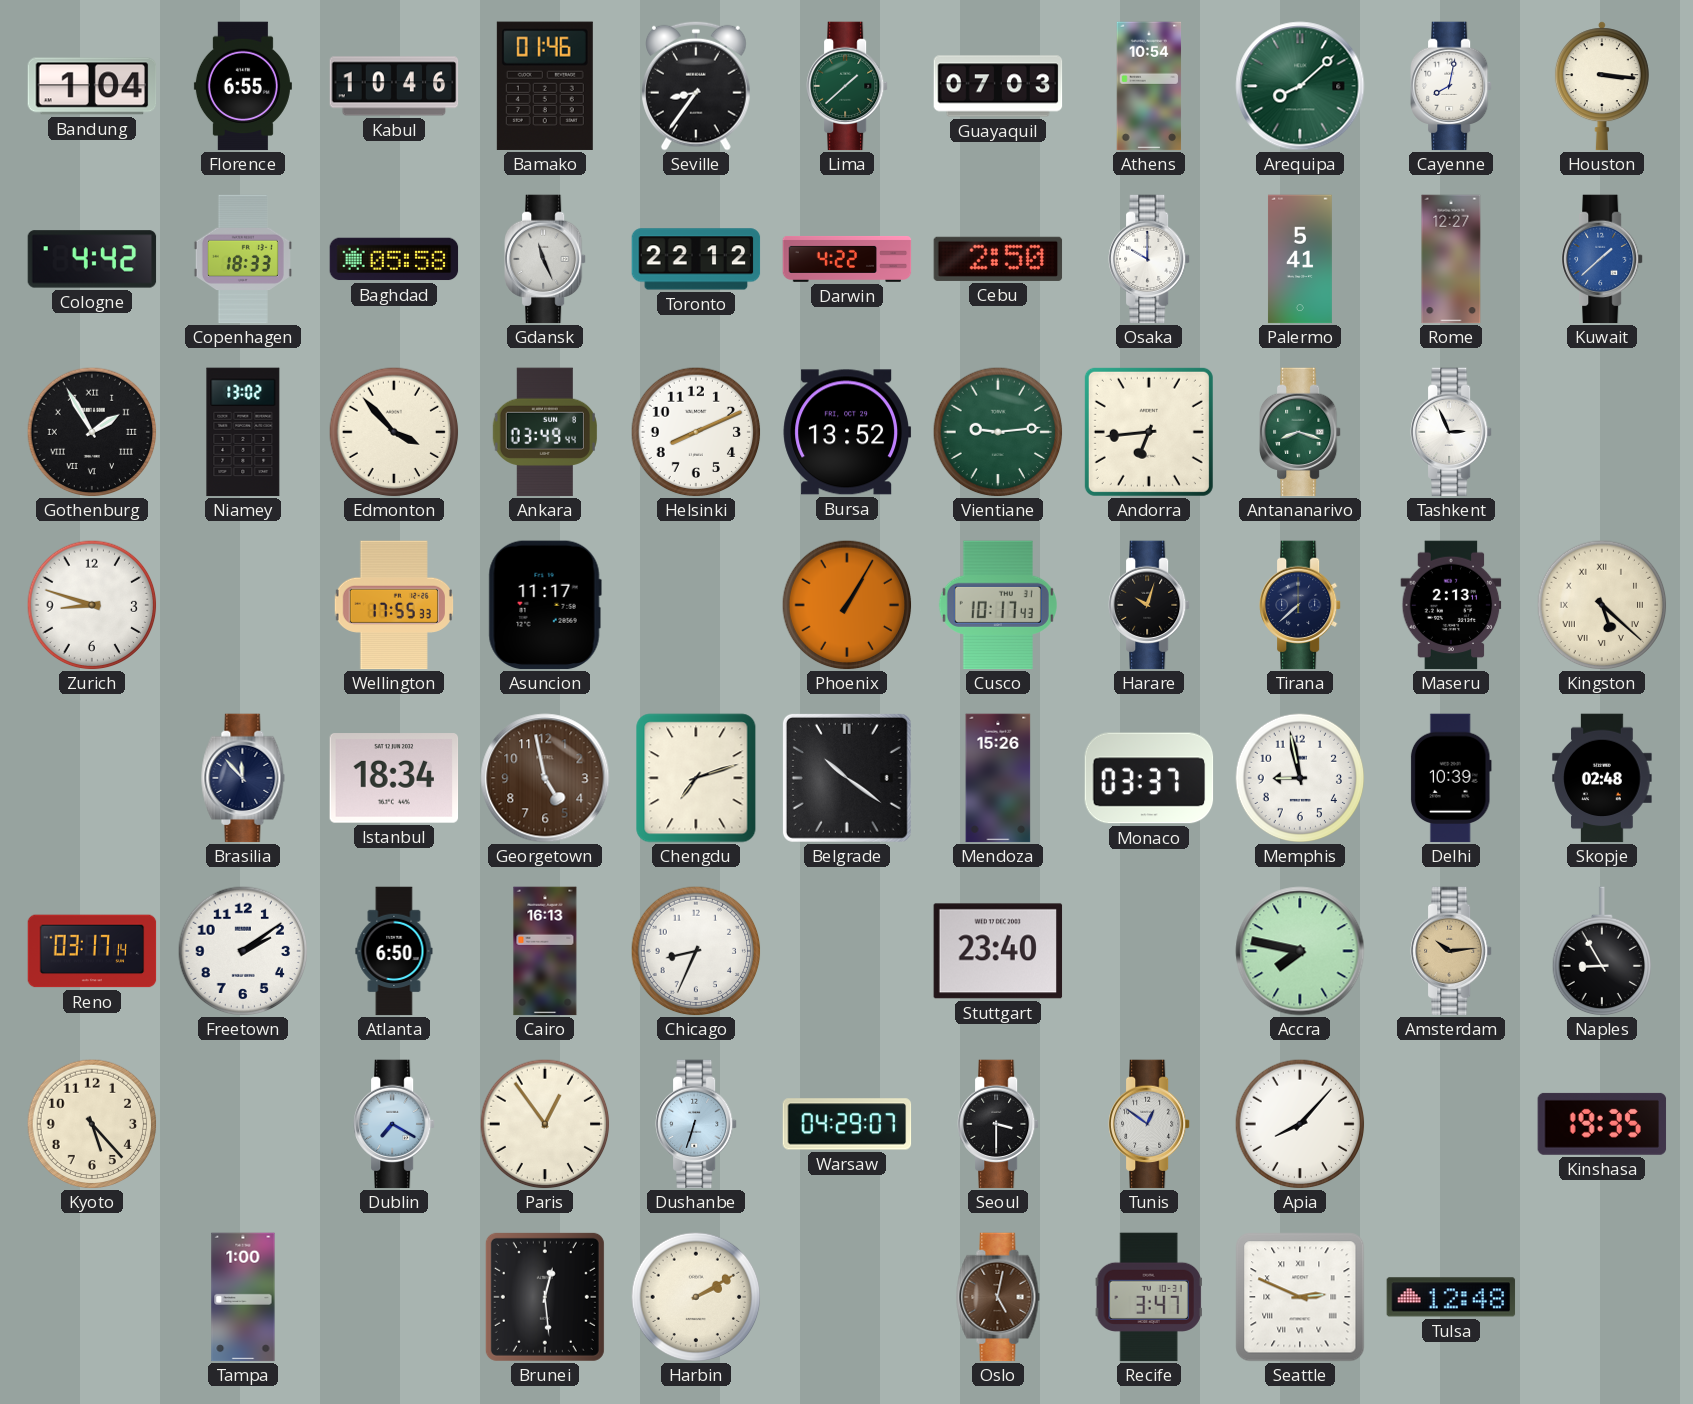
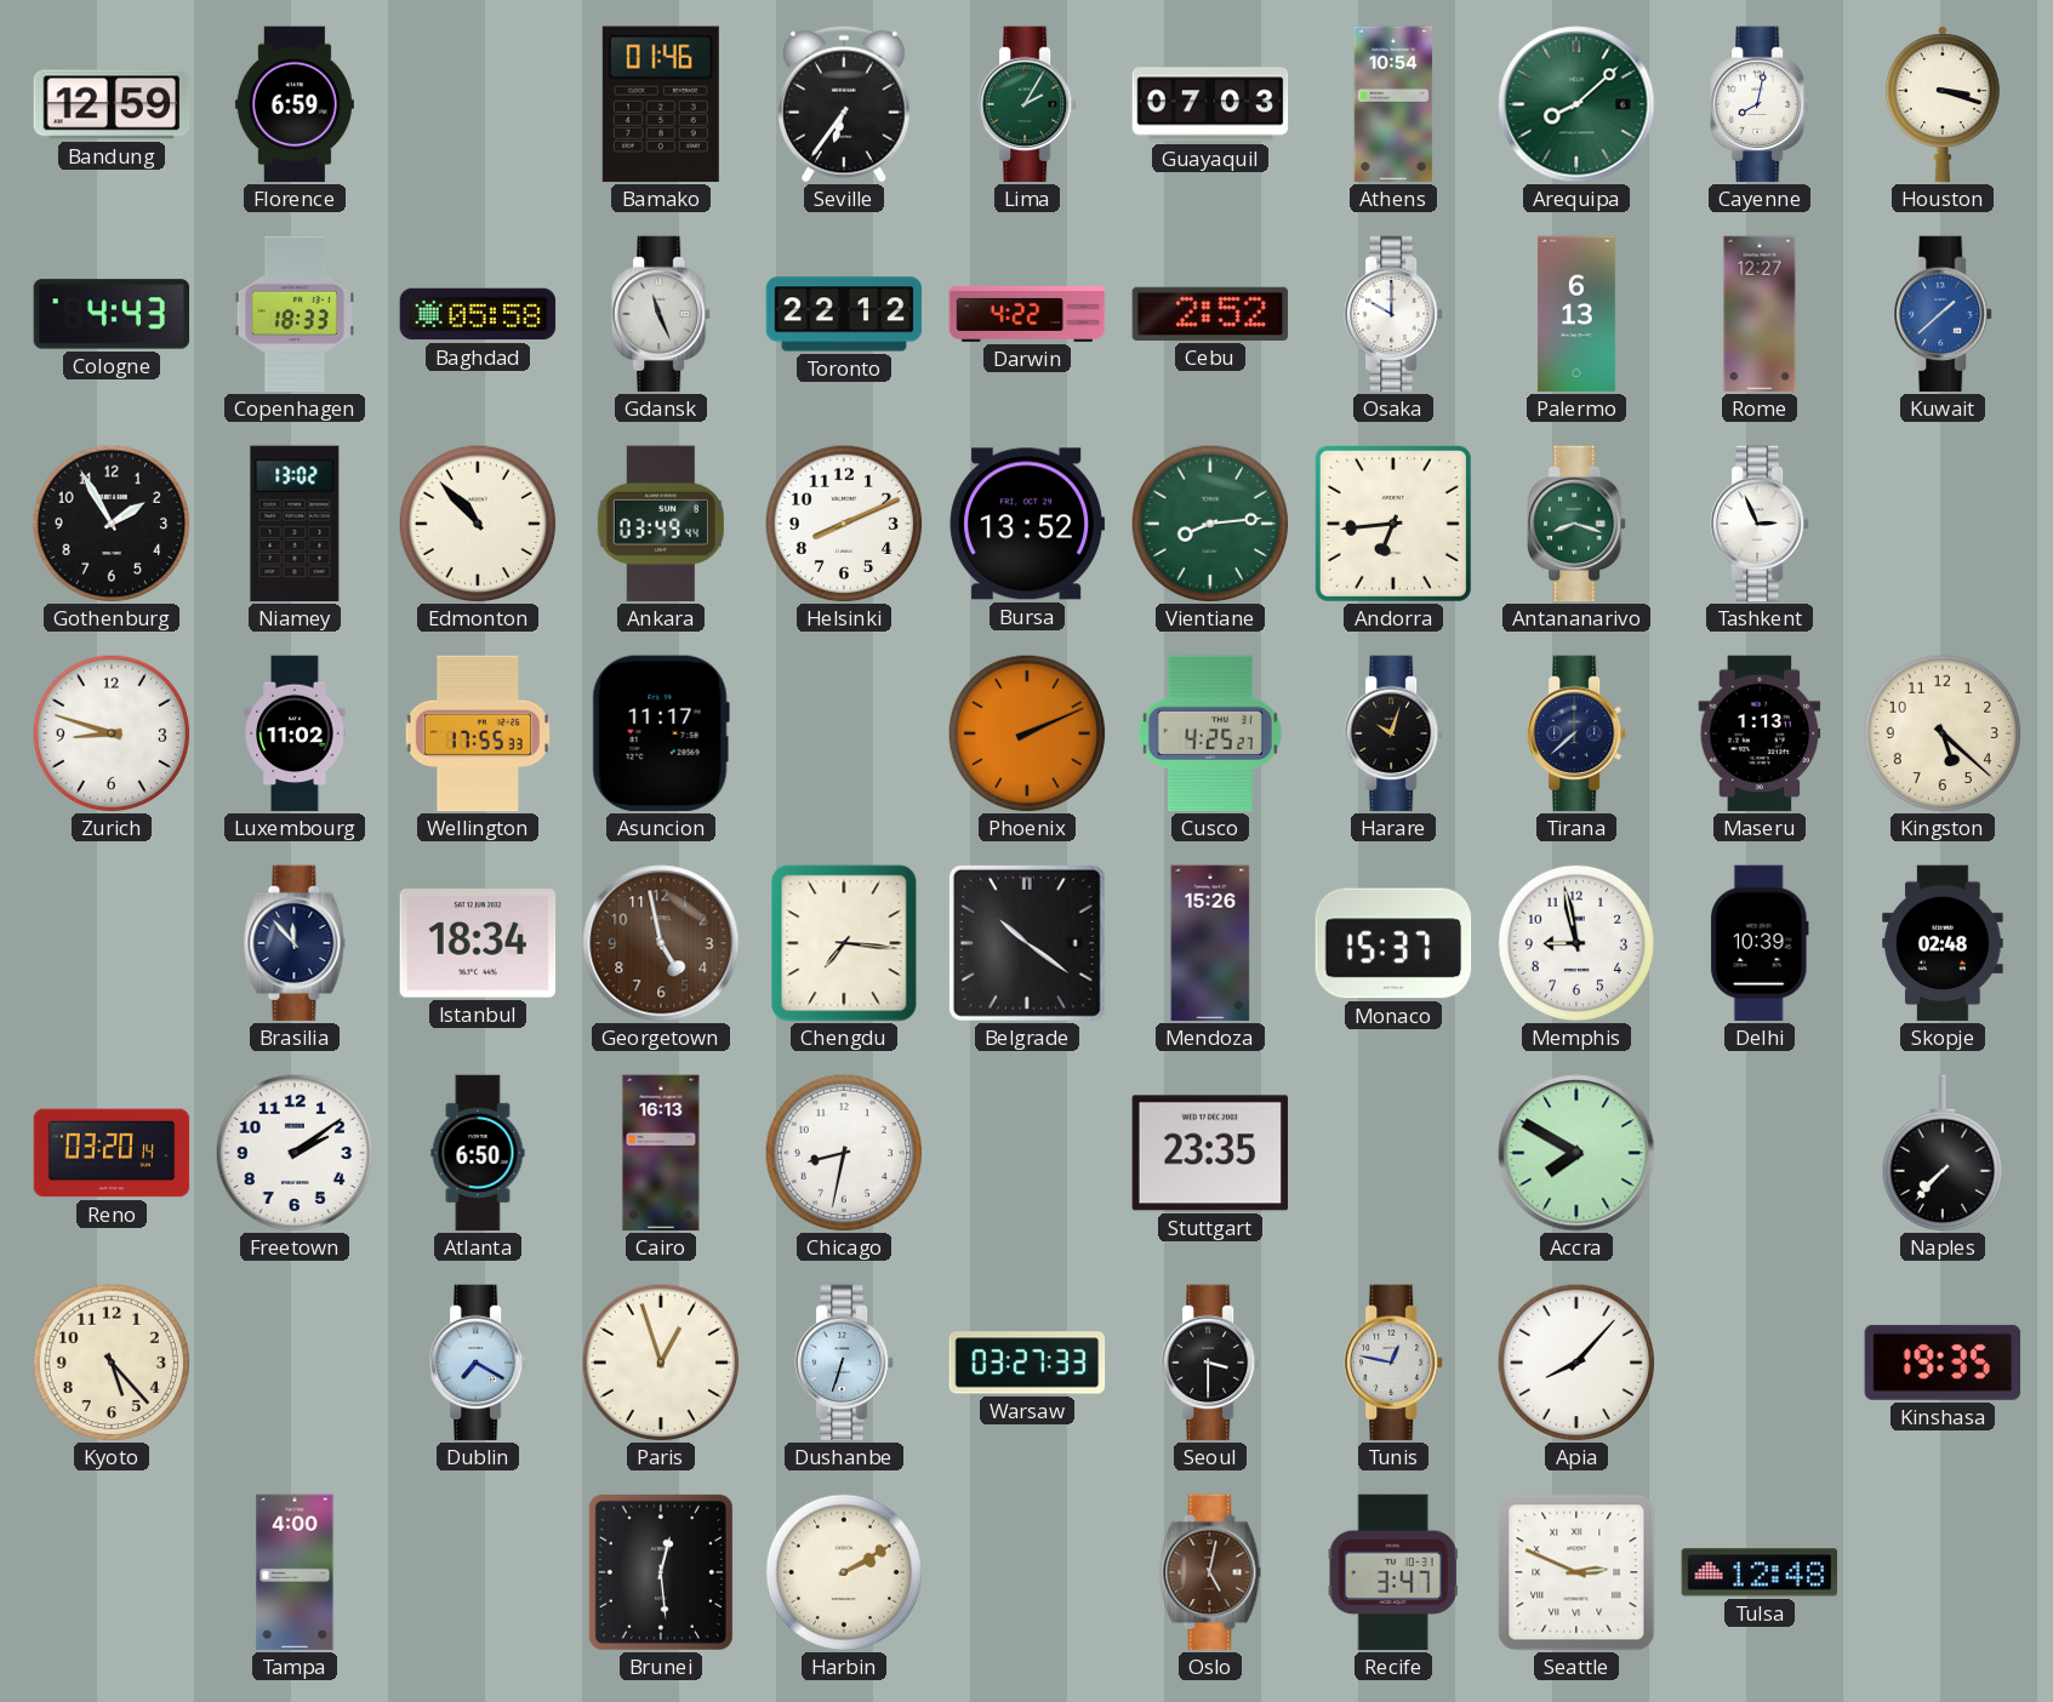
Bandung: 1:04 -> 12:59
Florence: 6:55 -> 6:59
Kabul: 10:46 -> none
Seville: 8:36 -> 6:36
Lima: 1:38 -> 2:05
Houston: 3:16 -> 3:18
Cologne: 4:42 -> 4:43
Cebu: 2:50 -> 2:52
Palermo: 5:41 -> 6:13
Gothenburg numerals: Roman -> Arabic
Edmonton: 3:53 -> 10:53
Vientiane: 9:14 -> 8:14
Luxembourg: none -> 11:02
Phoenix: 1:05 -> 2:11
Cusco: 10:17 -> 4:25
Maseru: 2:13 -> 1:13
Kingston numerals: Roman -> Arabic
Chengdu: 7:12 -> 7:16
Monaco: 03:37 -> 15:37
Reno: 03:17 -> 03:20
Chicago: 8:34 -> 8:32
Stuttgart: 23:40 -> 23:35
Accra: 7:47 -> 7:50
Amsterdam: 10:14 -> none
Naples: 8:55 -> 7:37
Paris: 12:54 -> 12:57
Warsaw: 04:29 -> 03:27
Tunis: 12:51 -> 12:47
Tampa: 1:00 -> 4:00
